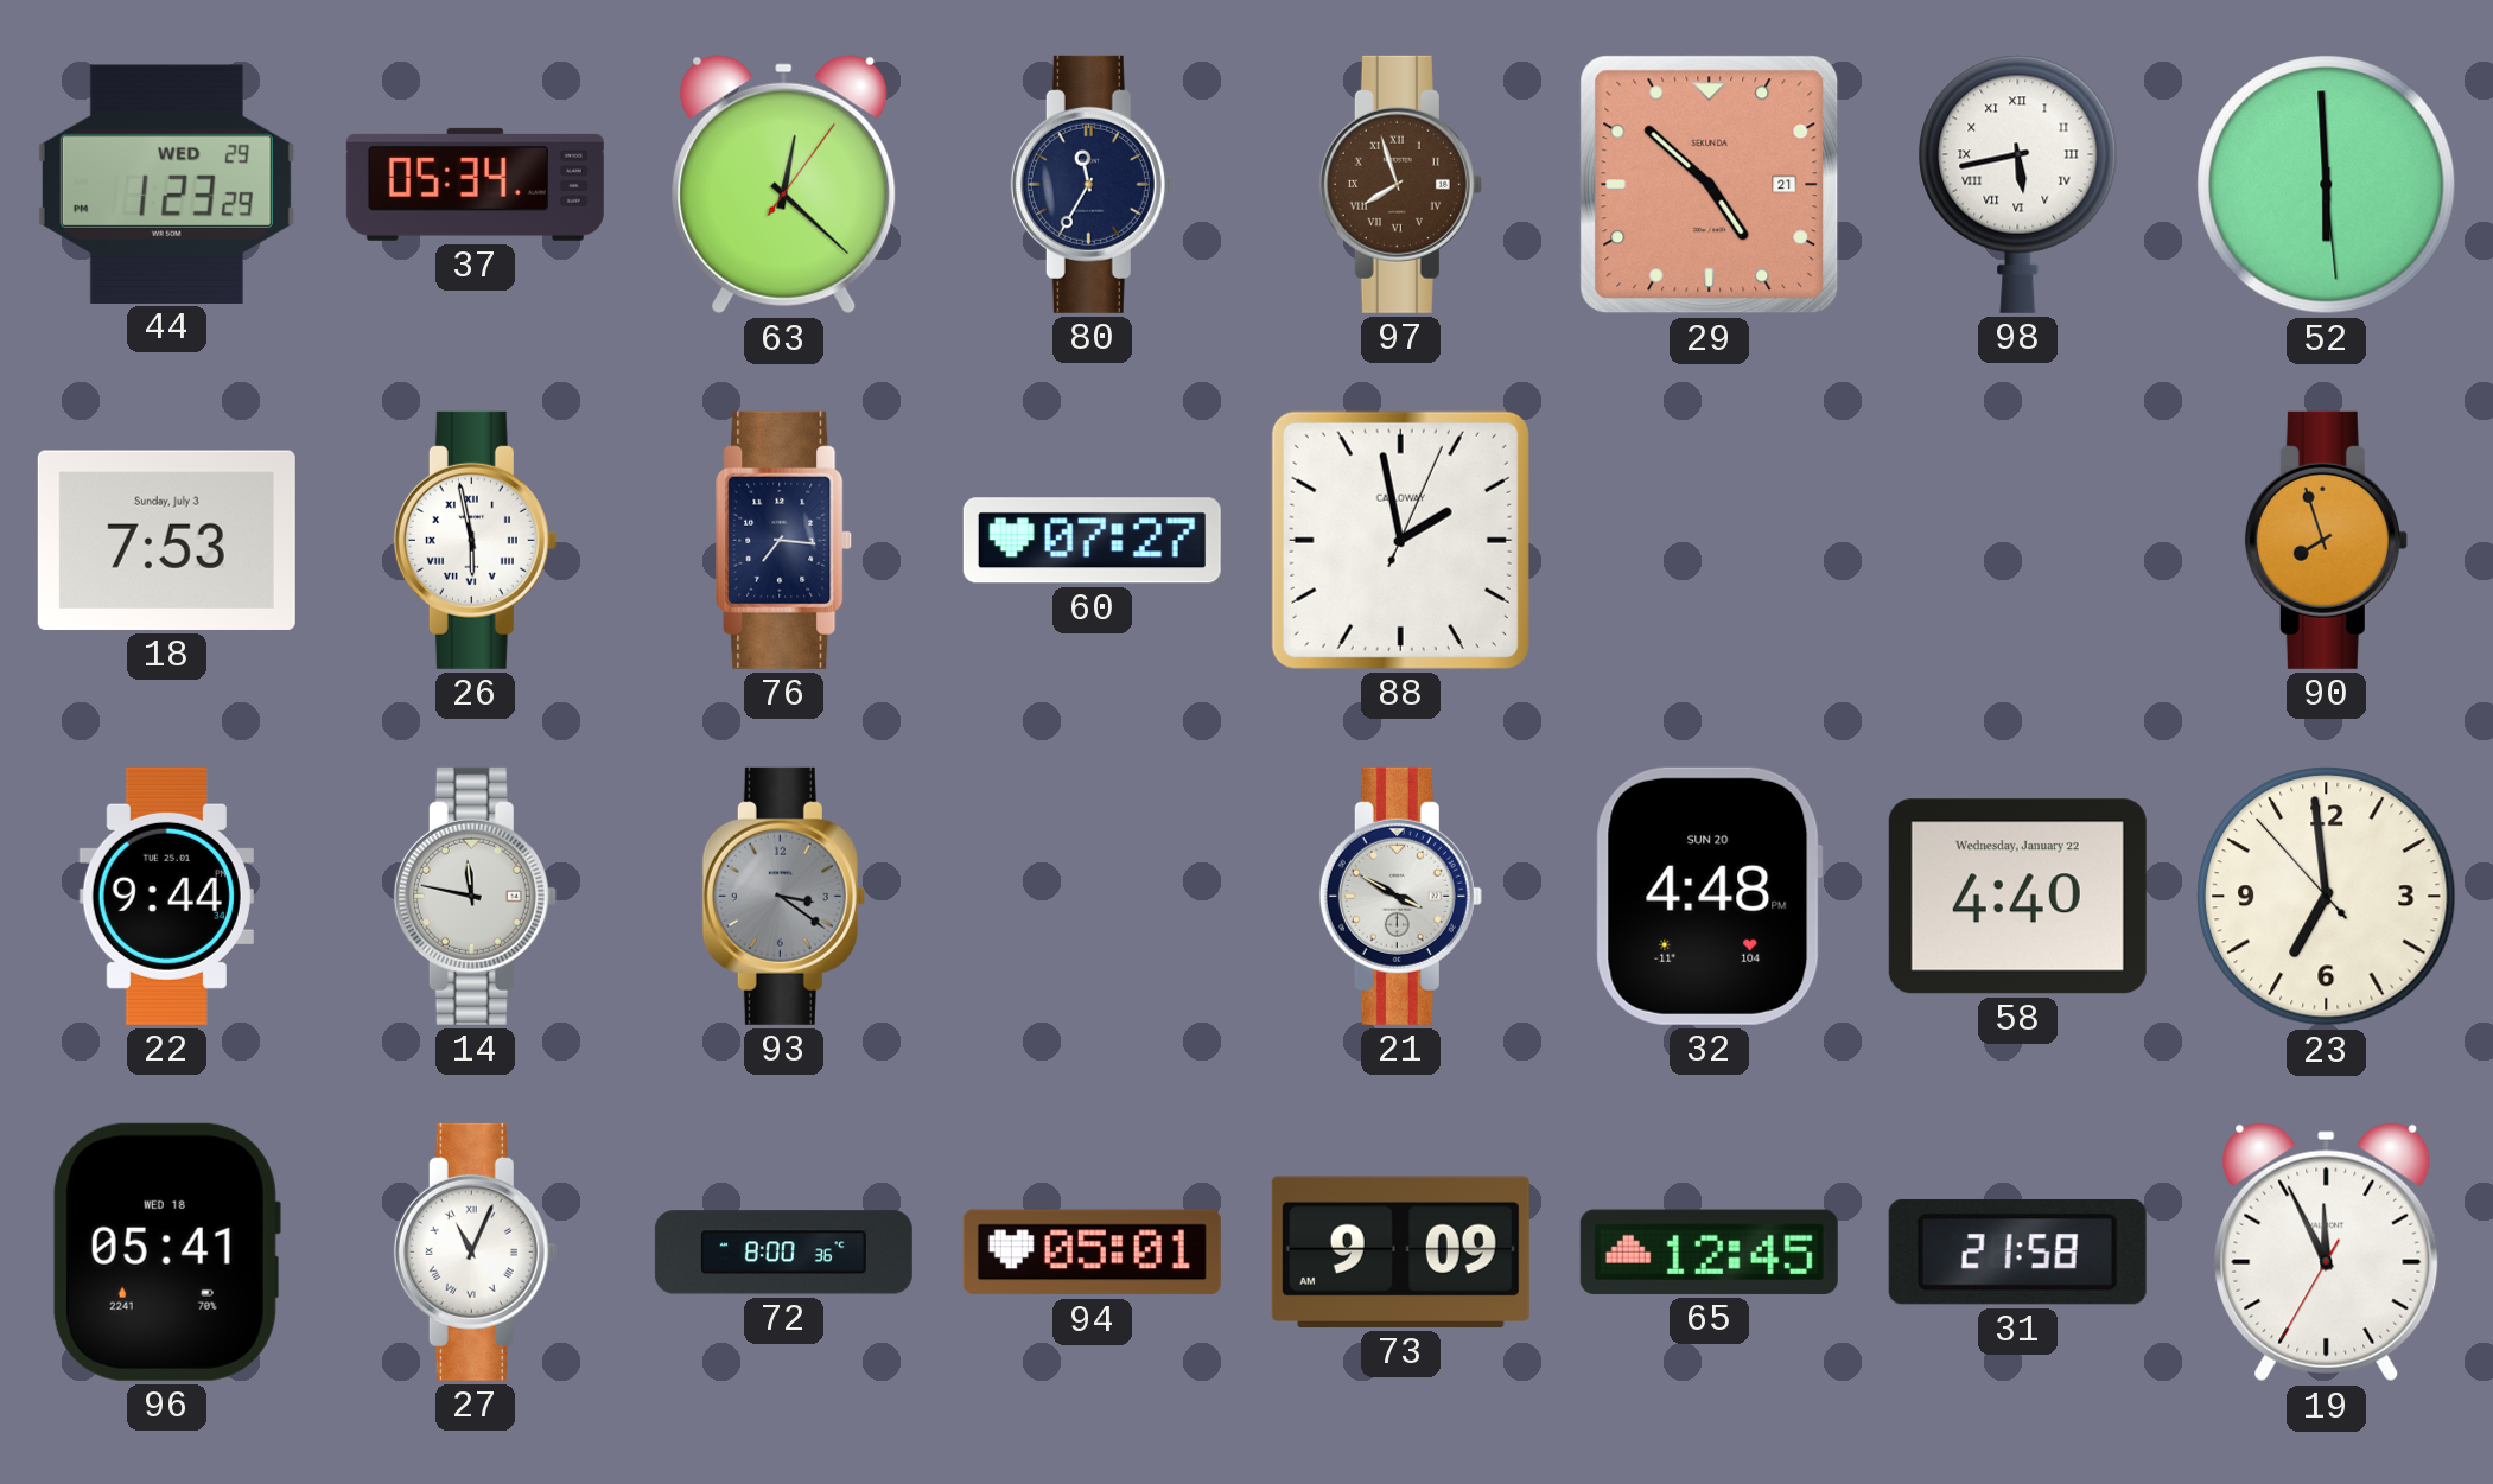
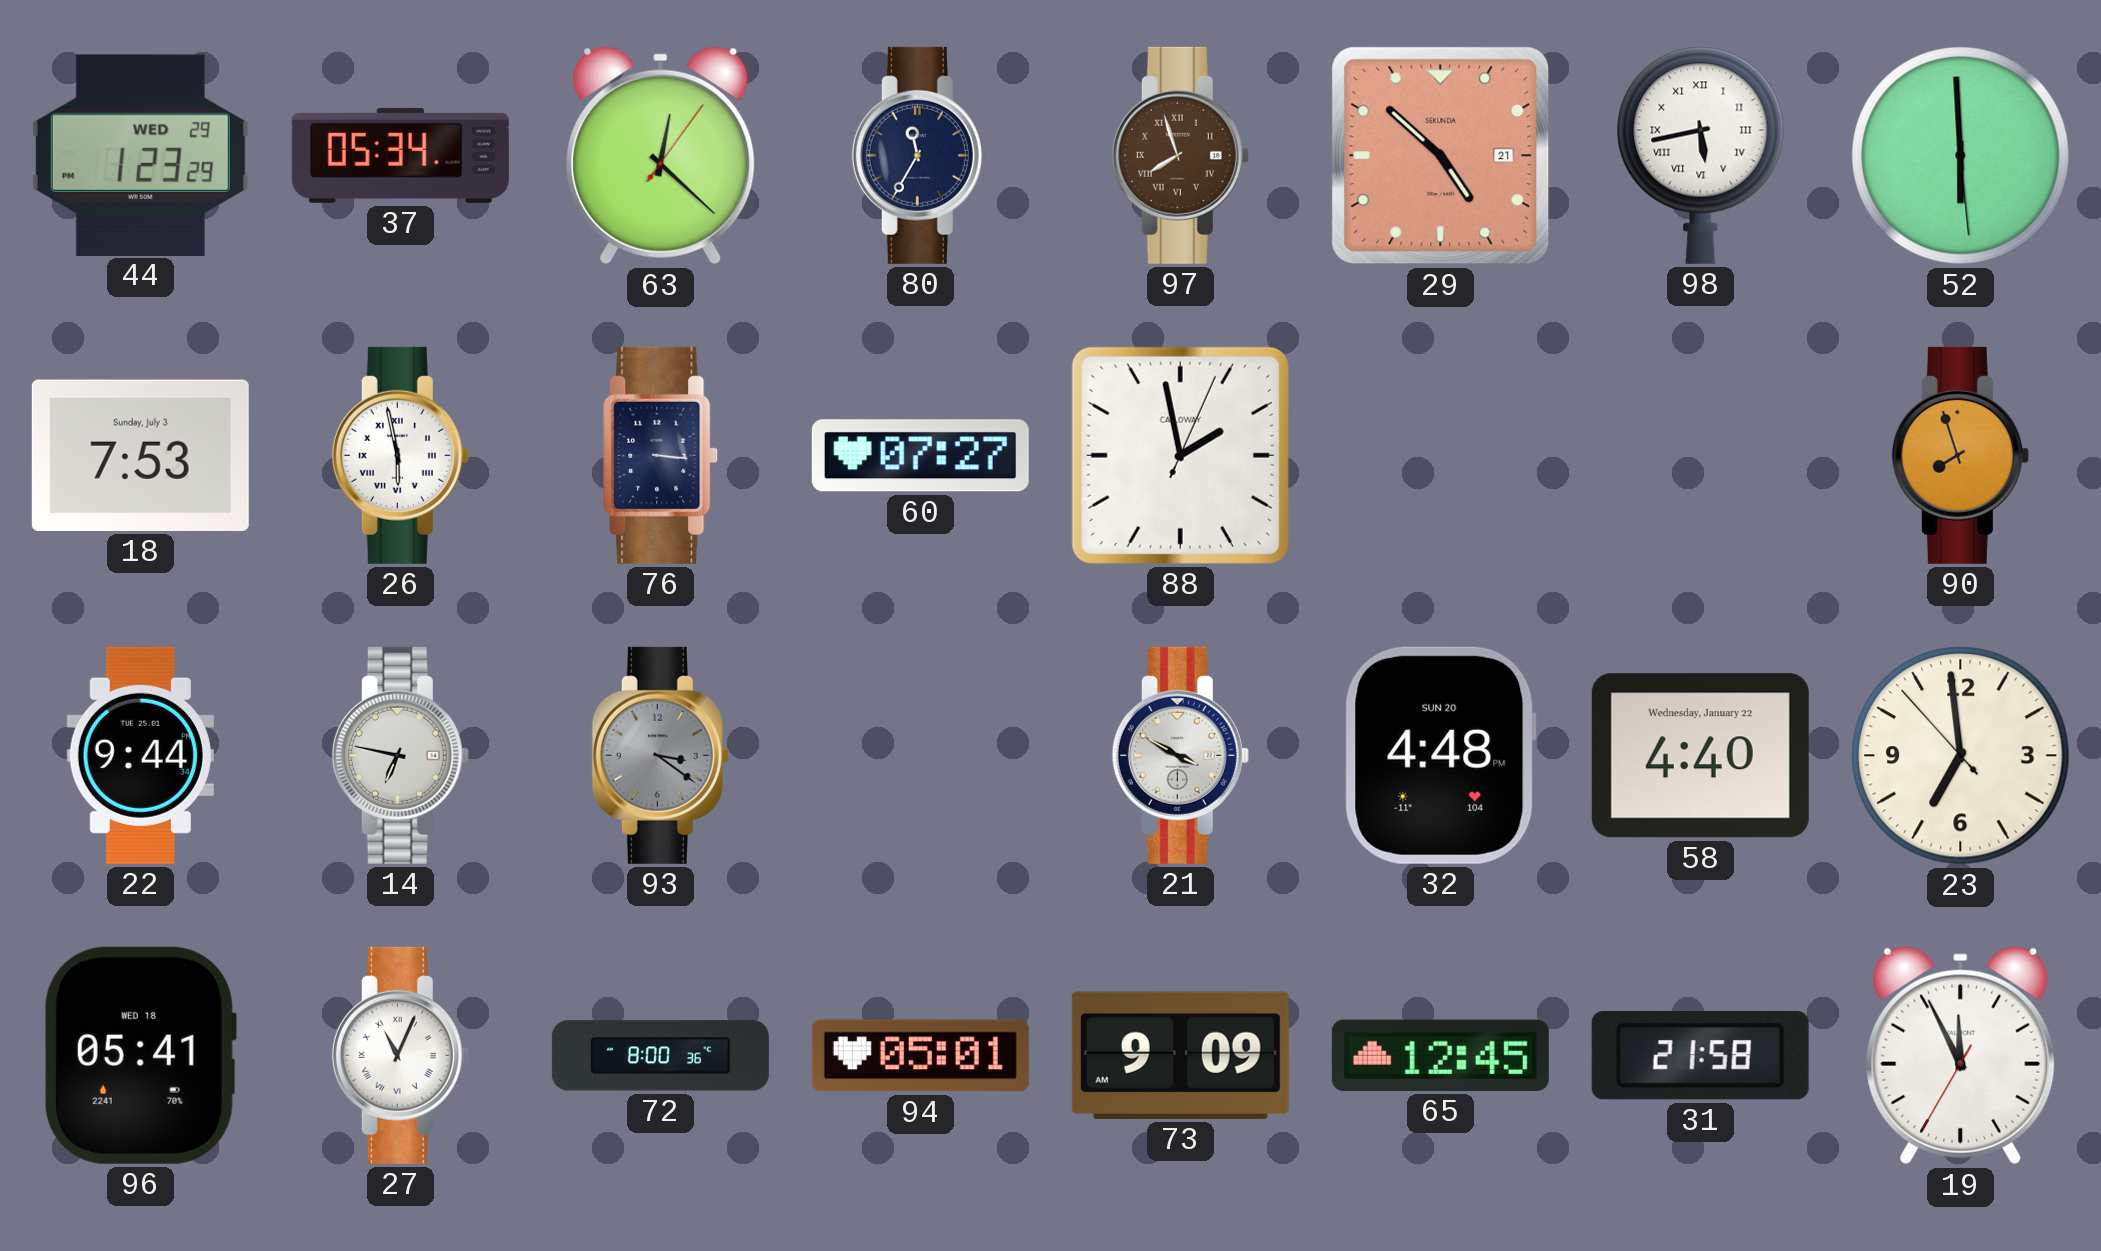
76: 7:16 -> 3:16
14: 11:47 -> 6:47
